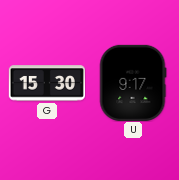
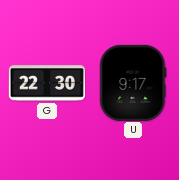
G: 15:30 -> 22:30
